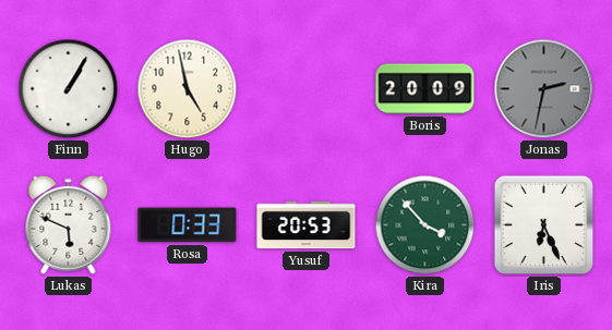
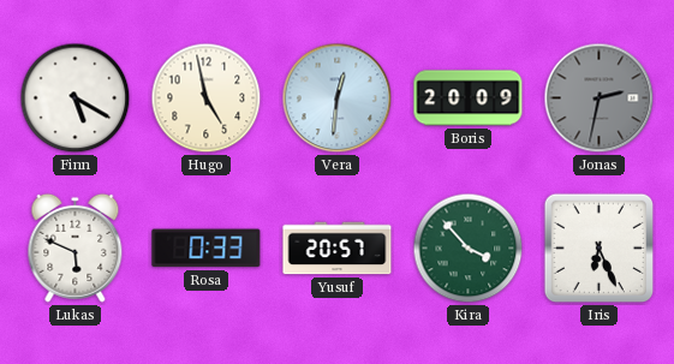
Finn: 1:05 -> 5:20
Vera: none -> 12:31
Yusuf: 20:53 -> 20:57
